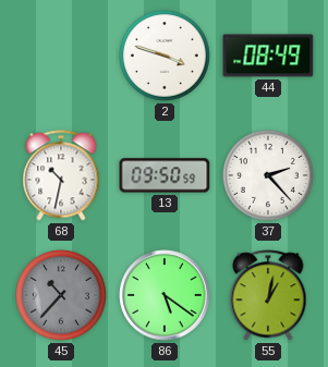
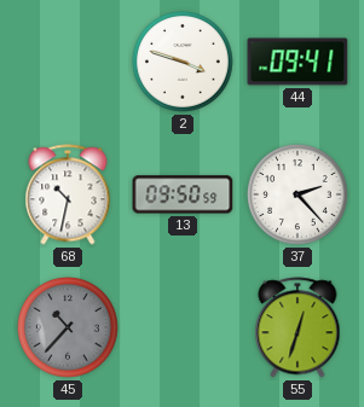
44: 08:49 -> 09:41
86: 5:21 -> none
55: 1:02 -> 12:33
